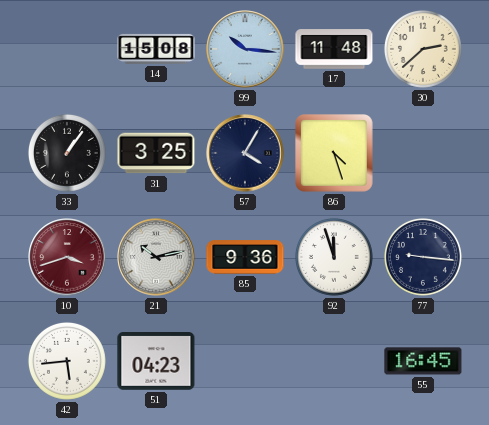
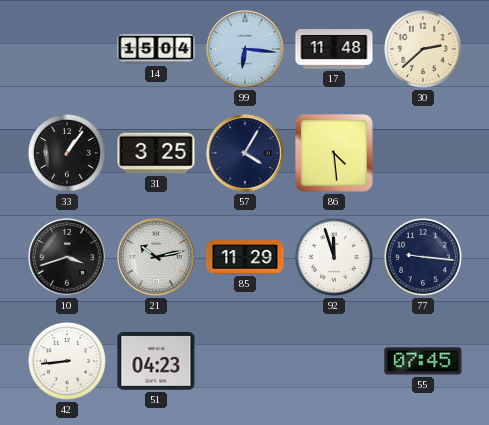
14: 15:08 -> 15:04
99: 10:16 -> 6:16
86: 4:27 -> 4:29
10 dial: burgundy -> black
85: 9:36 -> 11:29
42: 5:44 -> 8:44
55: 16:45 -> 07:45
